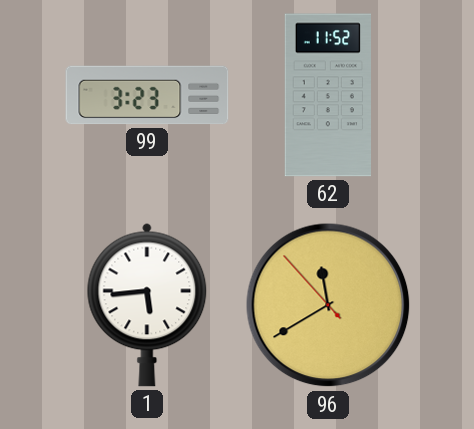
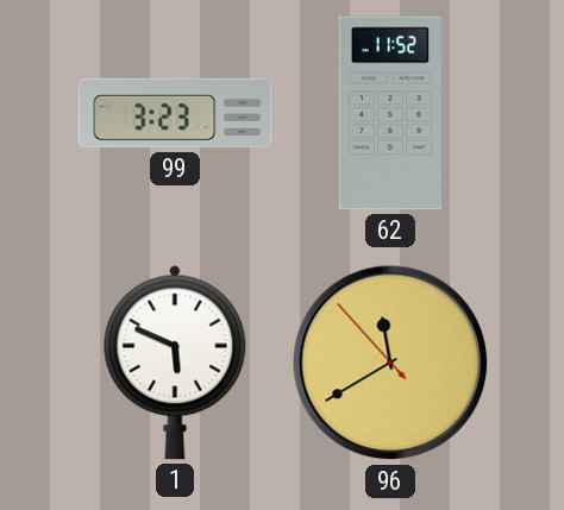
1: 5:44 -> 5:49
